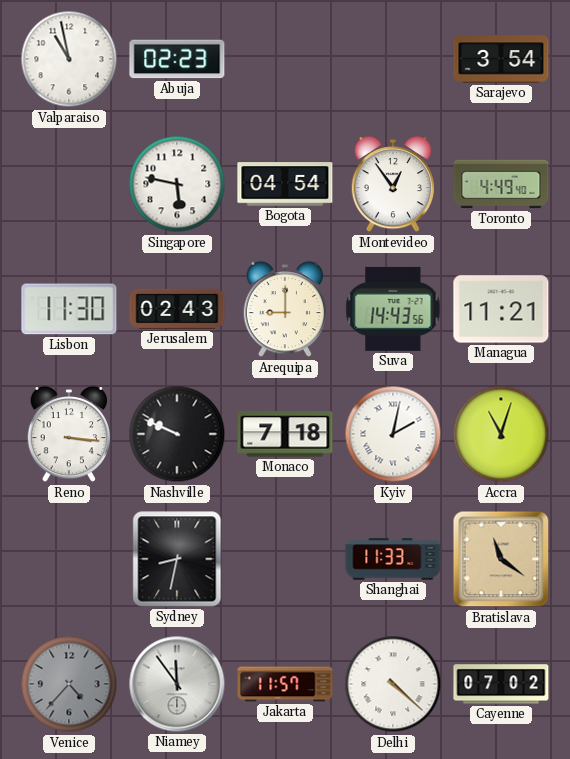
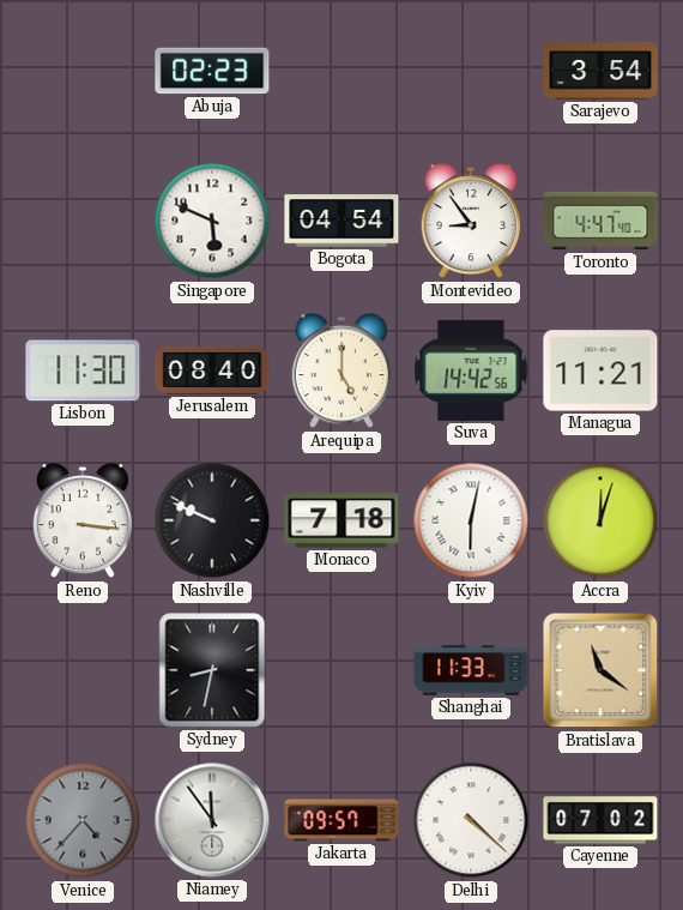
Valparaiso: 10:58 -> none
Singapore: 5:47 -> 5:49
Montevideo: 12:54 -> 8:54
Toronto: 4:49 -> 4:47
Jerusalem: 02:43 -> 08:40
Arequipa: 9:00 -> 5:00
Suva: 14:43 -> 14:42
Kyiv: 2:02 -> 6:02
Accra: 11:03 -> 12:03
Jakarta: 11:57 -> 09:57
